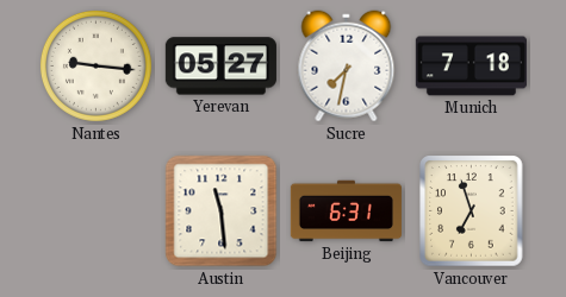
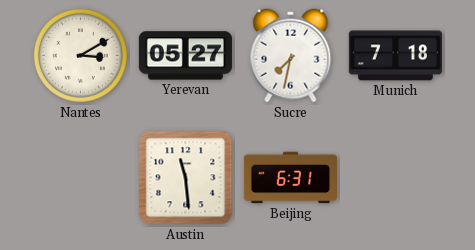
Nantes: 9:16 -> 3:10
Vancouver: 6:57 -> none
